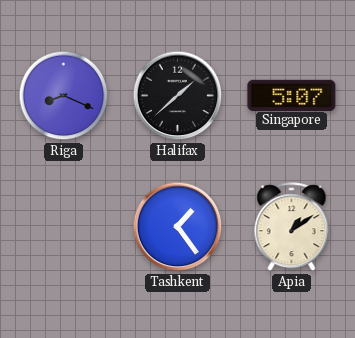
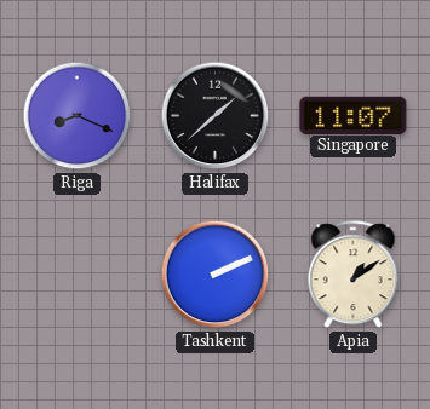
Singapore: 5:07 -> 11:07
Tashkent: 1:24 -> 2:11
